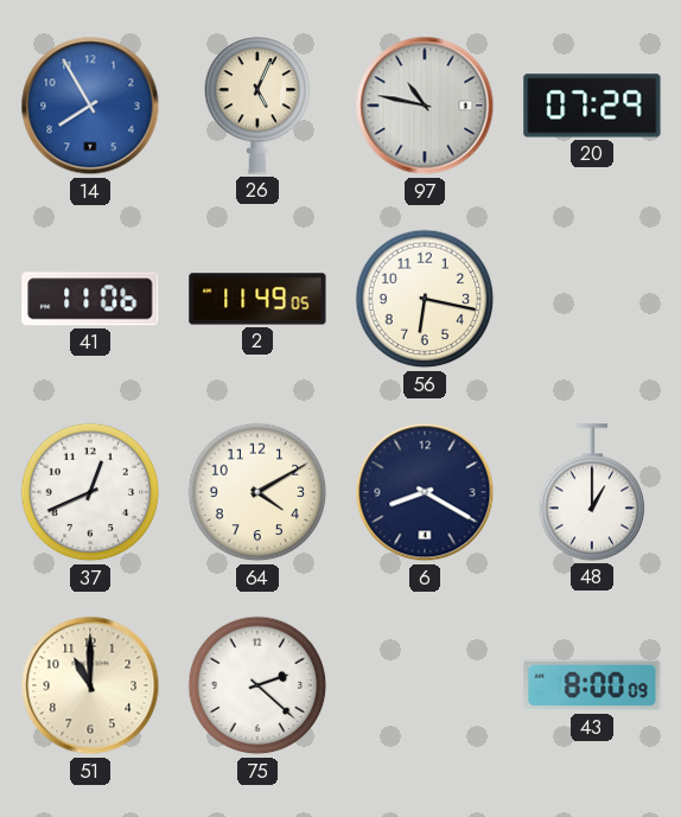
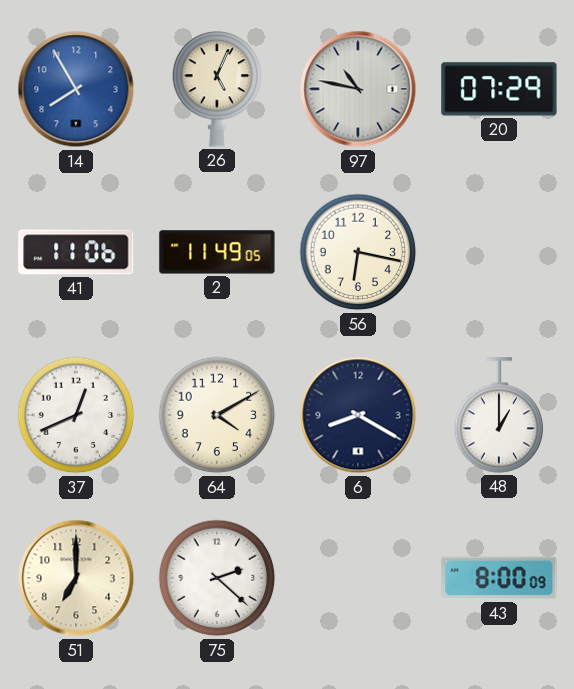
51: 11:00 -> 7:00
